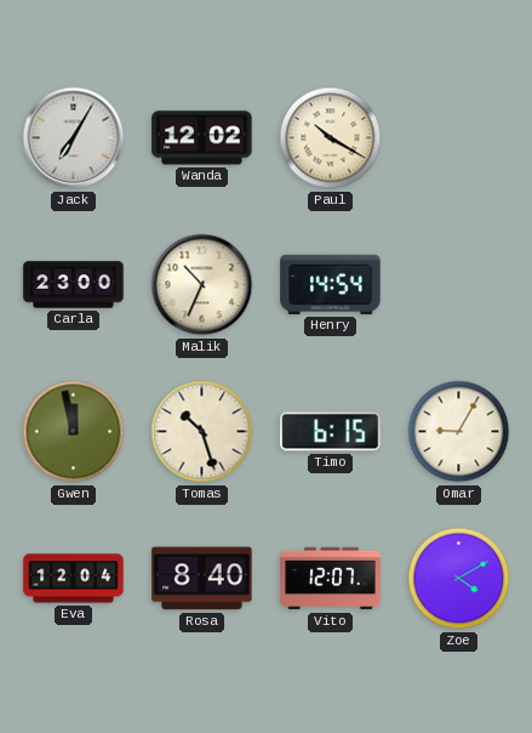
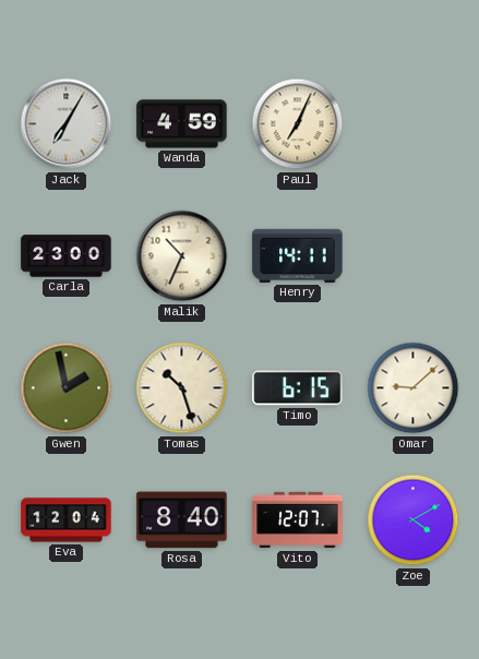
Wanda: 12:02 -> 4:59
Paul: 10:20 -> 7:04
Henry: 14:54 -> 14:11
Gwen: 11:58 -> 1:58
Omar: 9:05 -> 9:08
